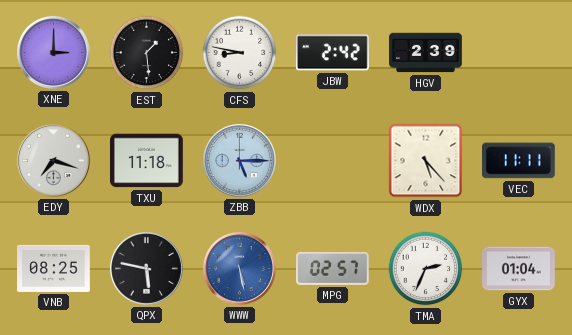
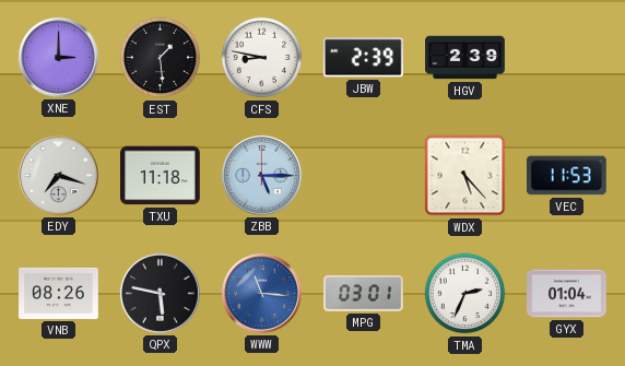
JBW: 2:42 -> 2:39
VEC: 11:11 -> 11:53
VNB: 08:25 -> 08:26
WWW: 5:28 -> 11:16
MPG: 02:57 -> 03:01
